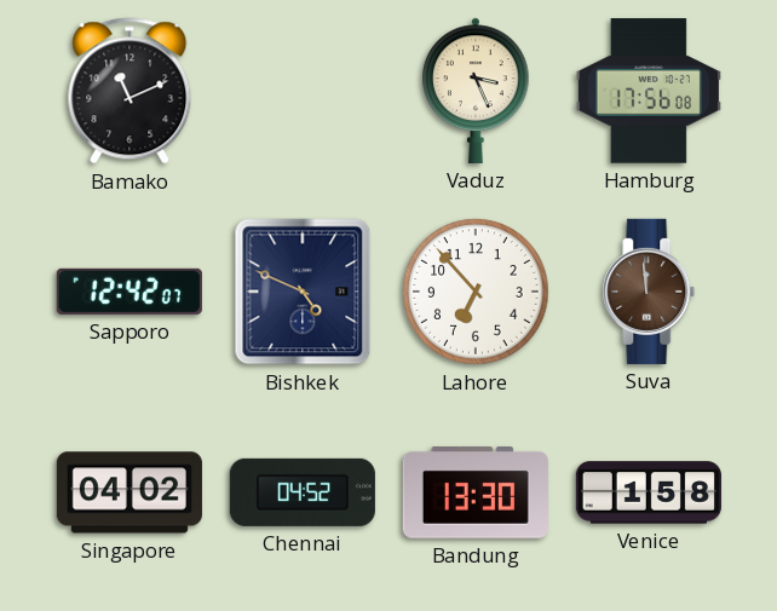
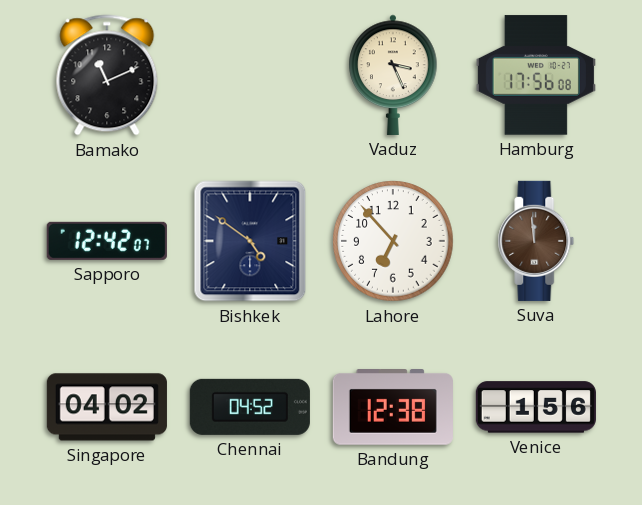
Bishkek: 4:49 -> 4:51
Bandung: 13:30 -> 12:38
Venice: 1:58 -> 1:56
